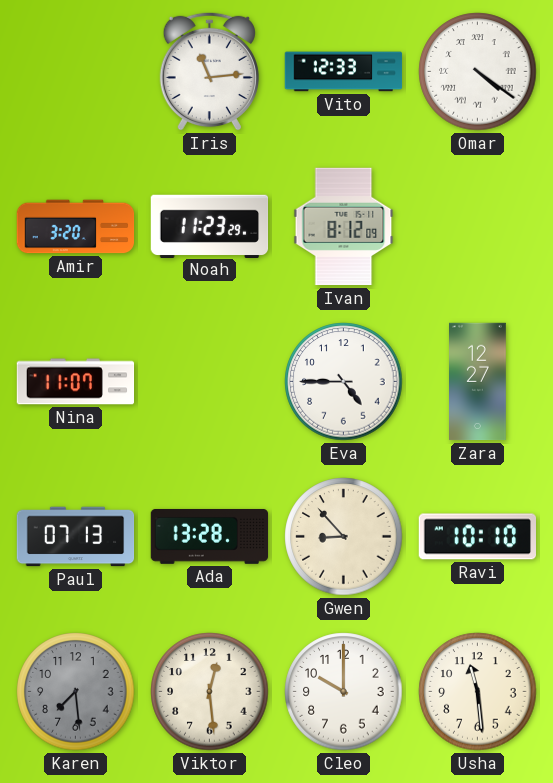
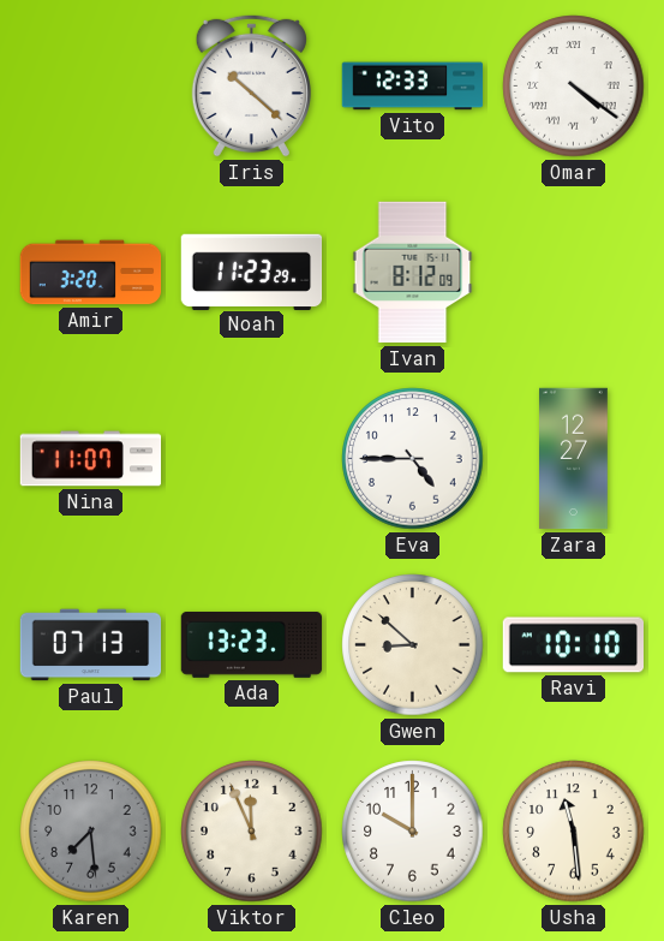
Iris: 11:14 -> 10:22
Ada: 13:28 -> 13:23
Gwen: 8:53 -> 8:52
Viktor: 12:29 -> 11:56
